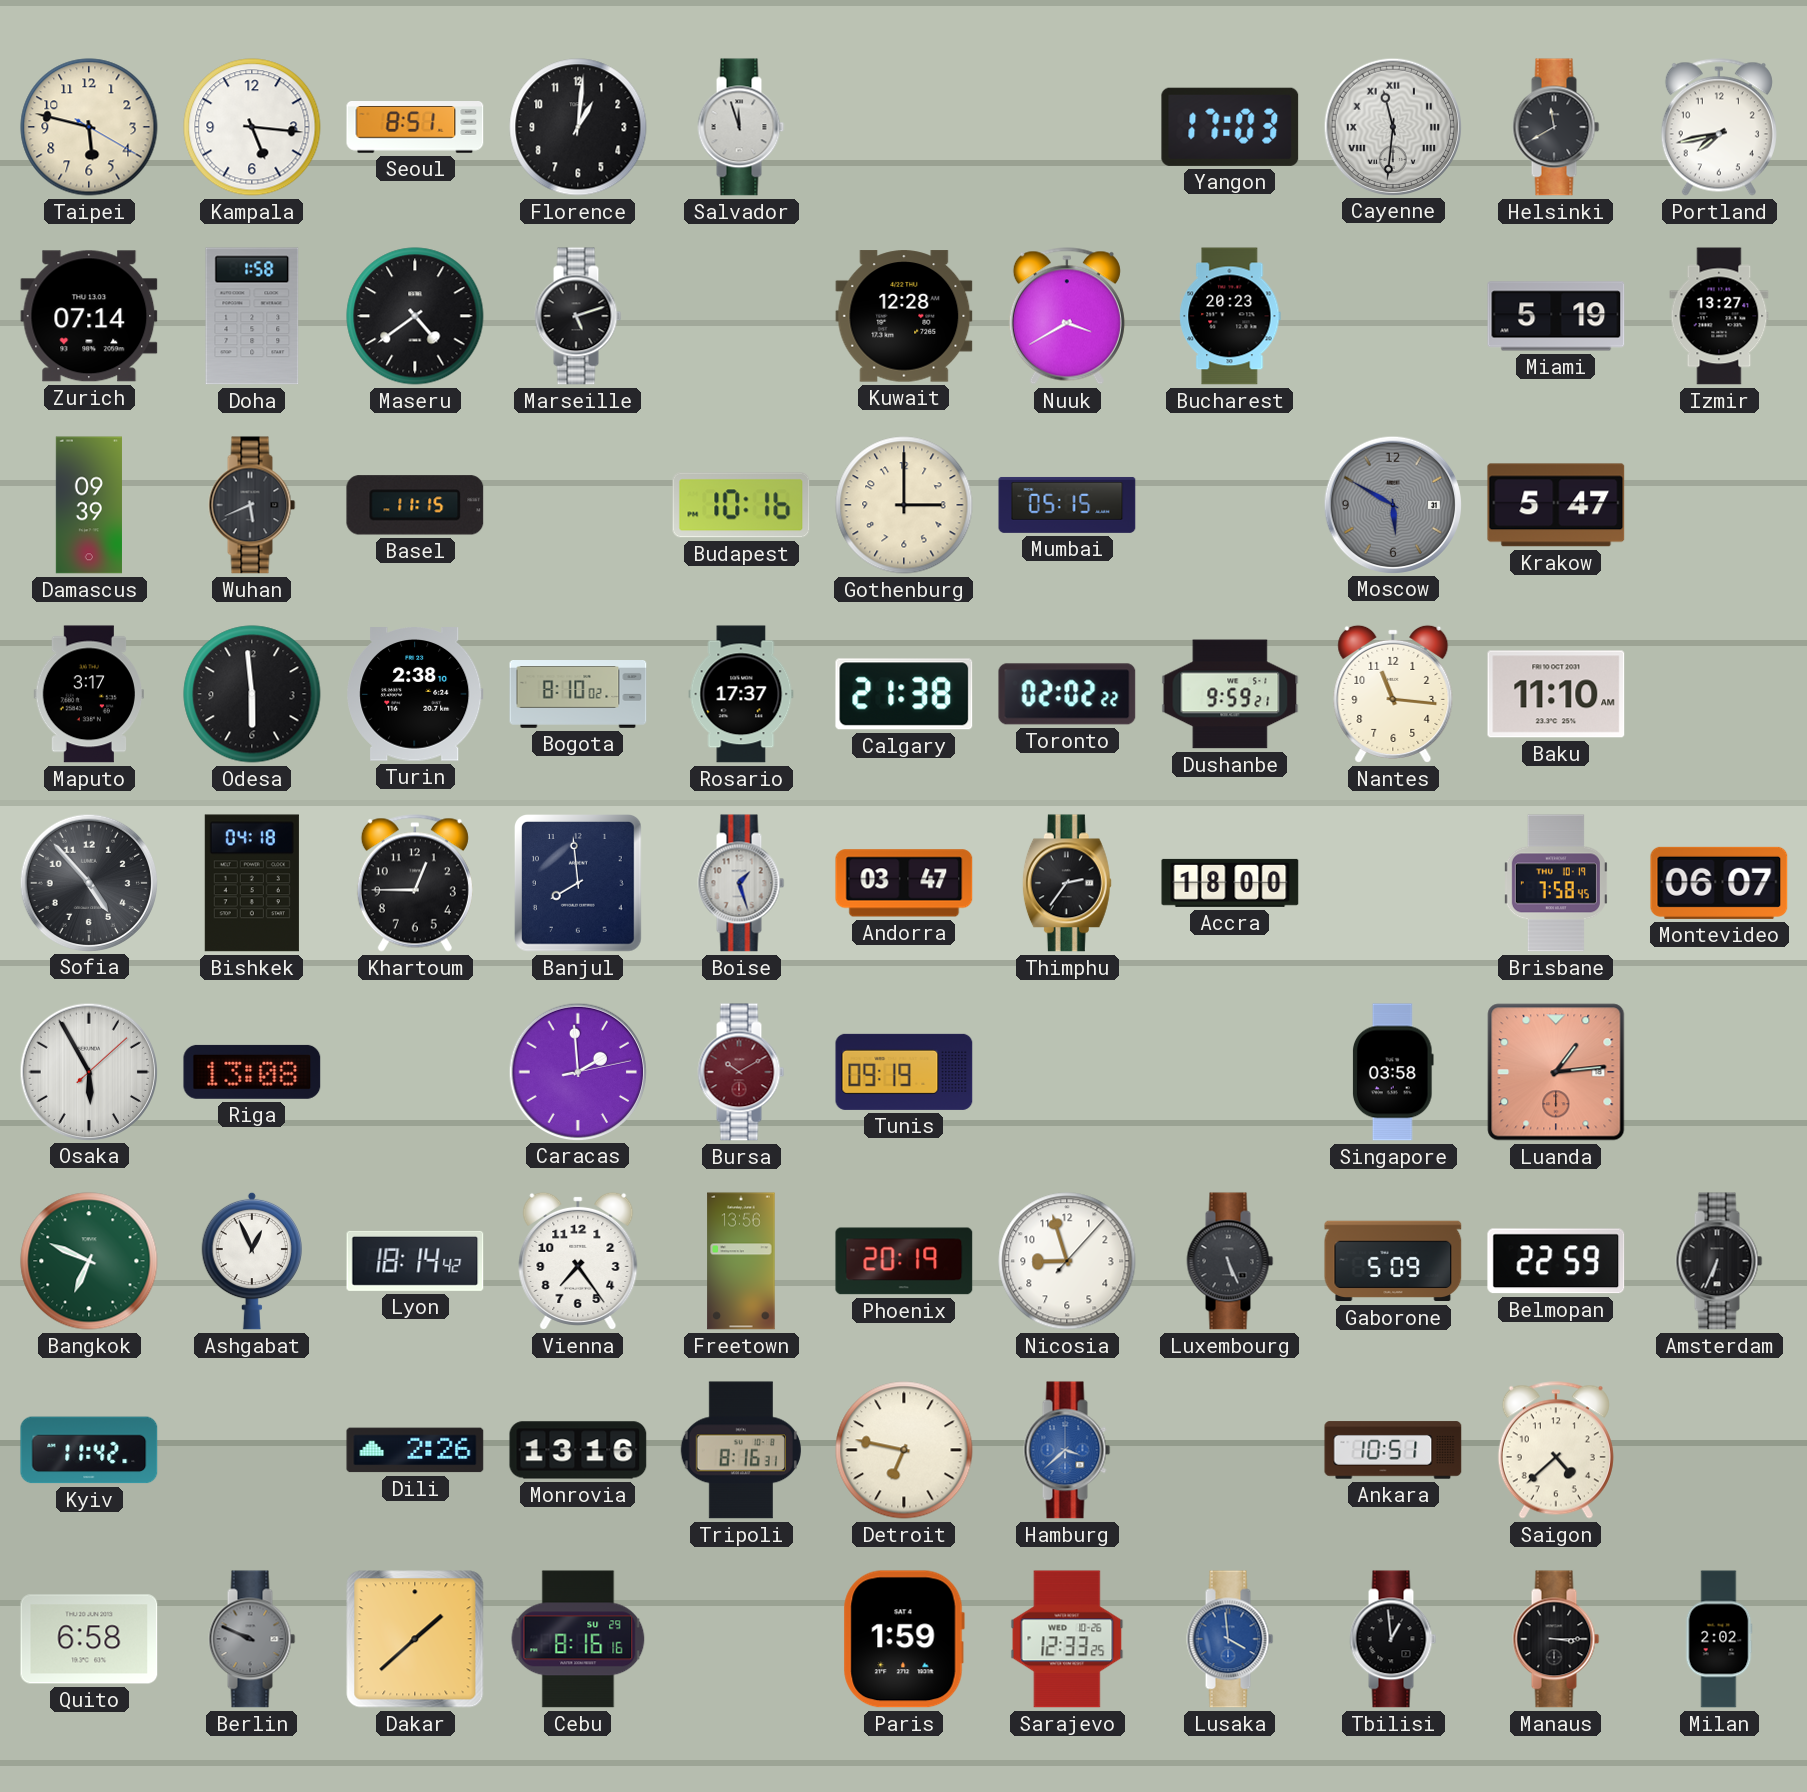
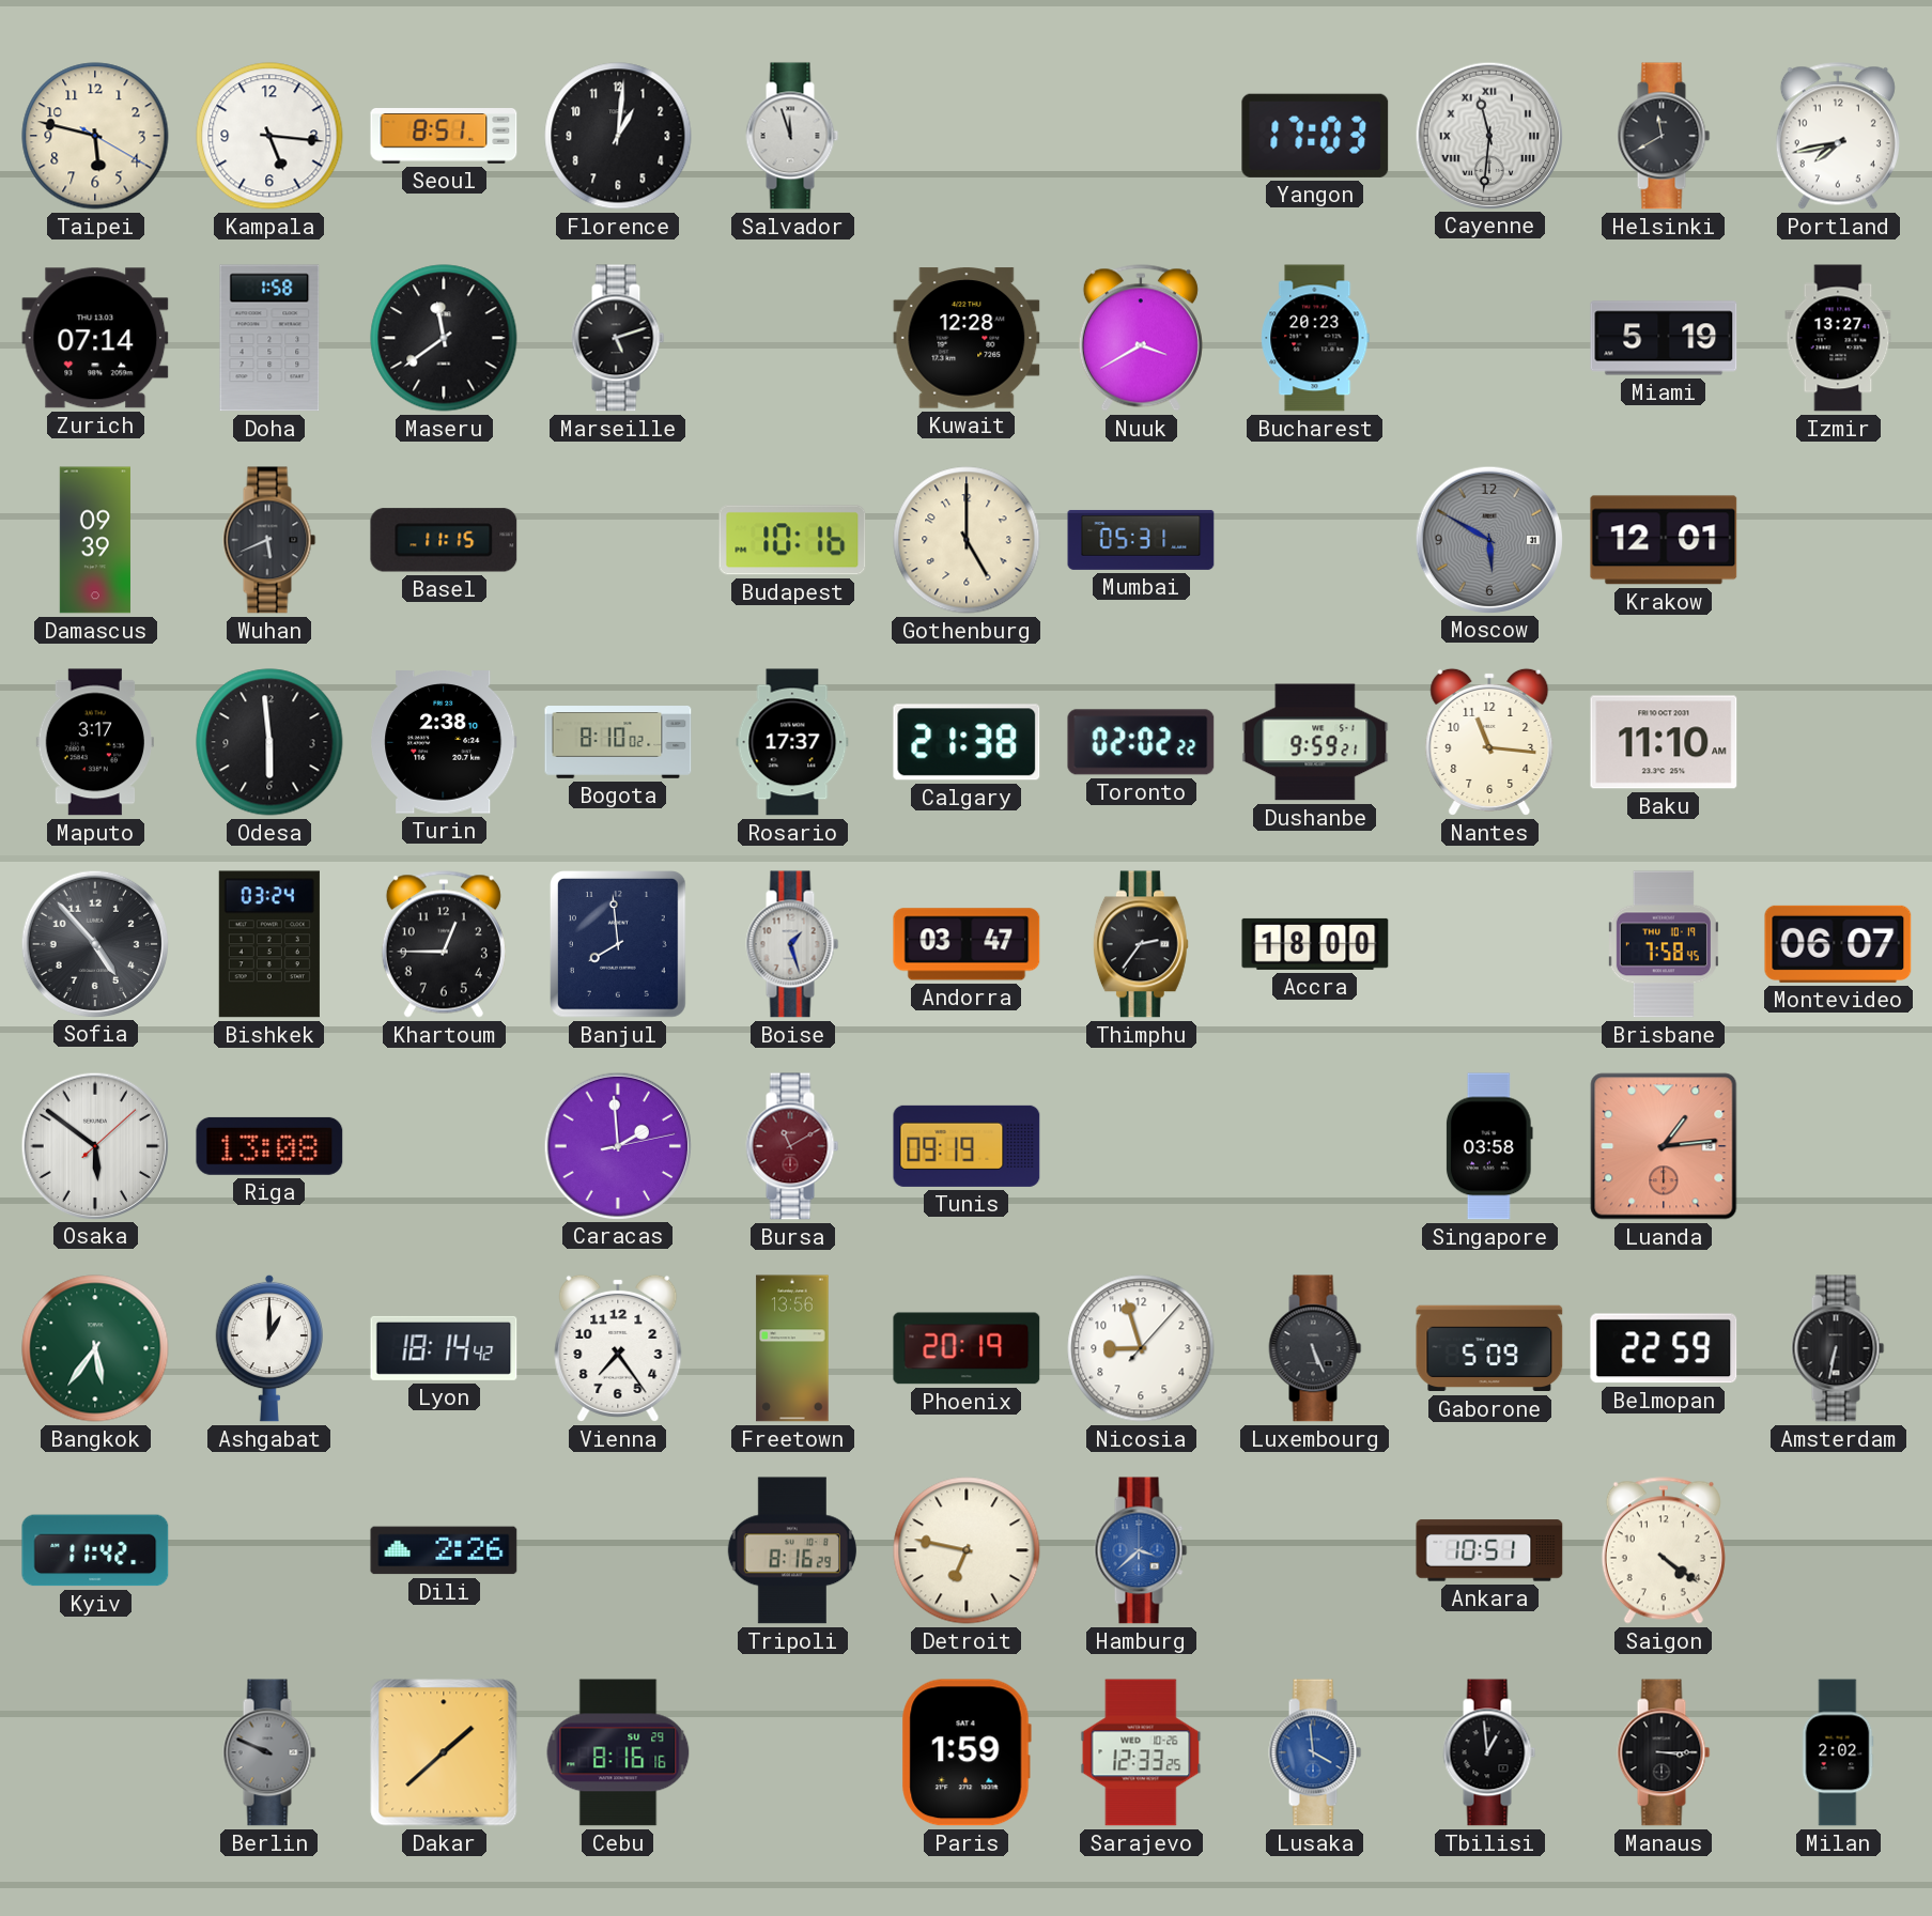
Maseru: 4:39 -> 11:39
Gothenburg: 3:00 -> 5:00
Mumbai: 05:15 -> 05:31
Krakow: 5:47 -> 12:01
Bishkek: 04:18 -> 03:24
Osaka: 5:55 -> 5:51
Bursa: 10:10 -> 11:10
Bangkok: 6:49 -> 5:36
Ashgabat: 12:56 -> 1:00
Amsterdam: 6:34 -> 6:32
Monrovia: 13:16 -> none
Tripoli: 8:16:31 -> 8:16:29
Saigon: 4:38 -> 4:21
Quito: 6:58 -> none
